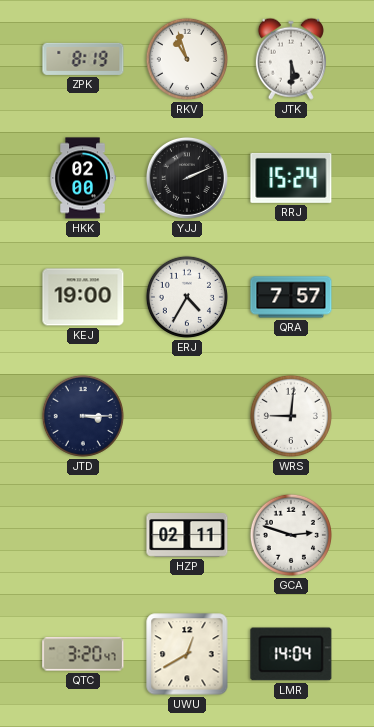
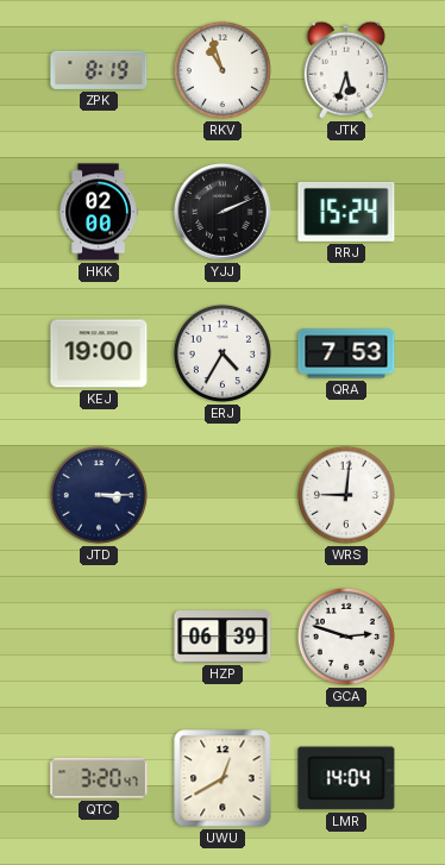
JTK: 5:30 -> 5:33
QRA: 7:57 -> 7:53
HZP: 02:11 -> 06:39
